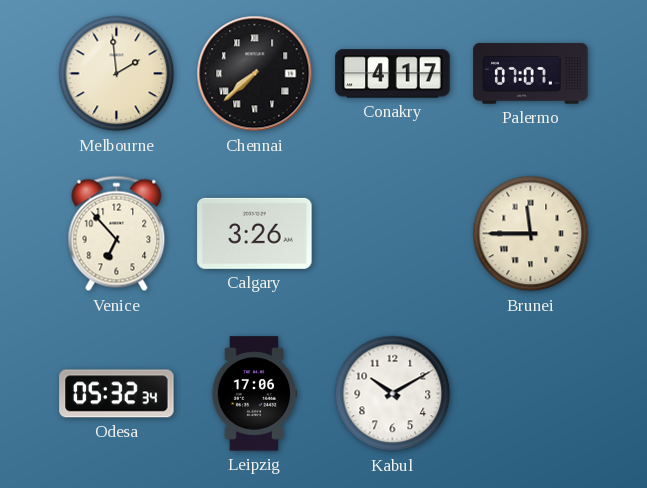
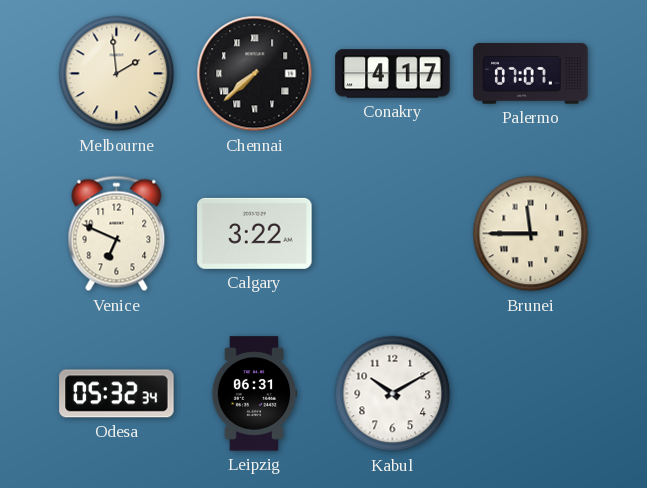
Venice: 6:53 -> 6:49
Calgary: 3:26 -> 3:22
Leipzig: 17:06 -> 06:31
